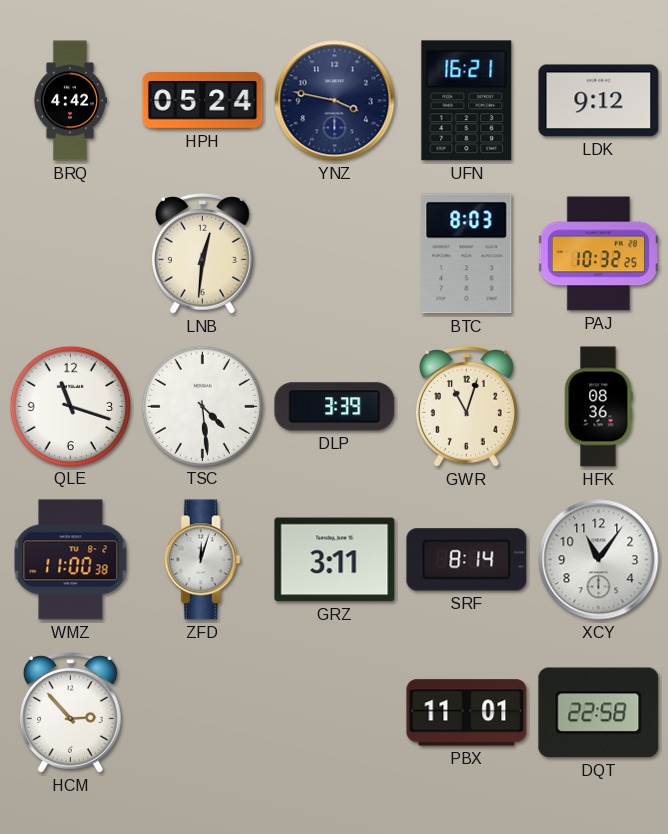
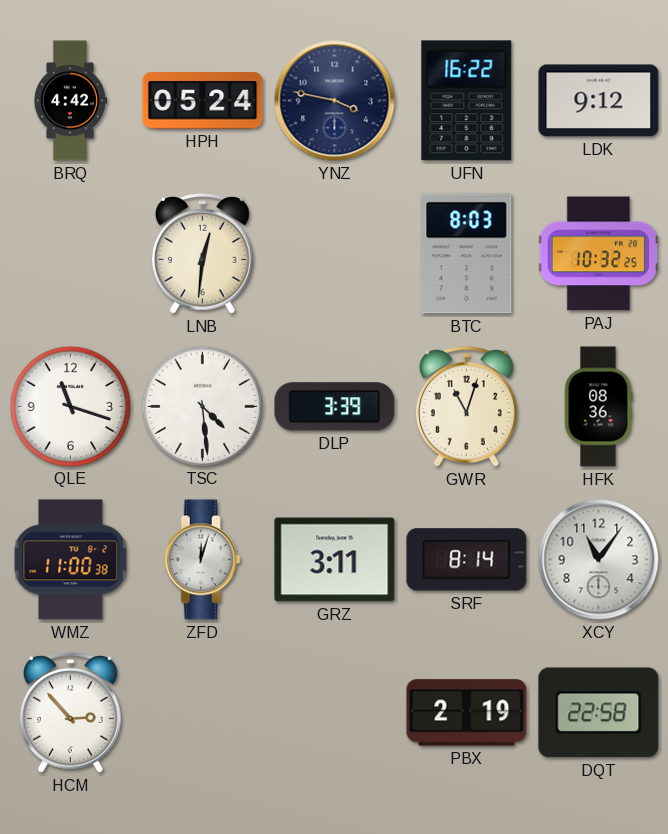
UFN: 16:21 -> 16:22
PBX: 11:01 -> 2:19
